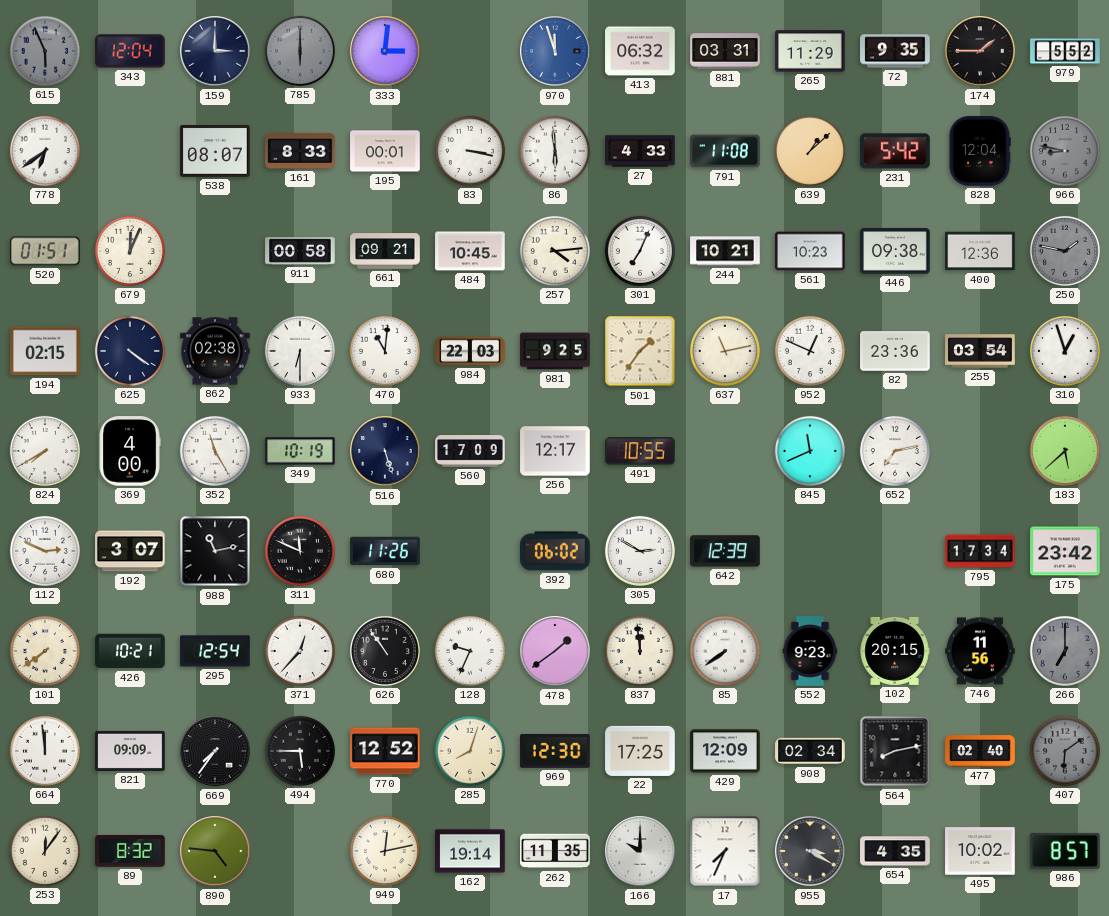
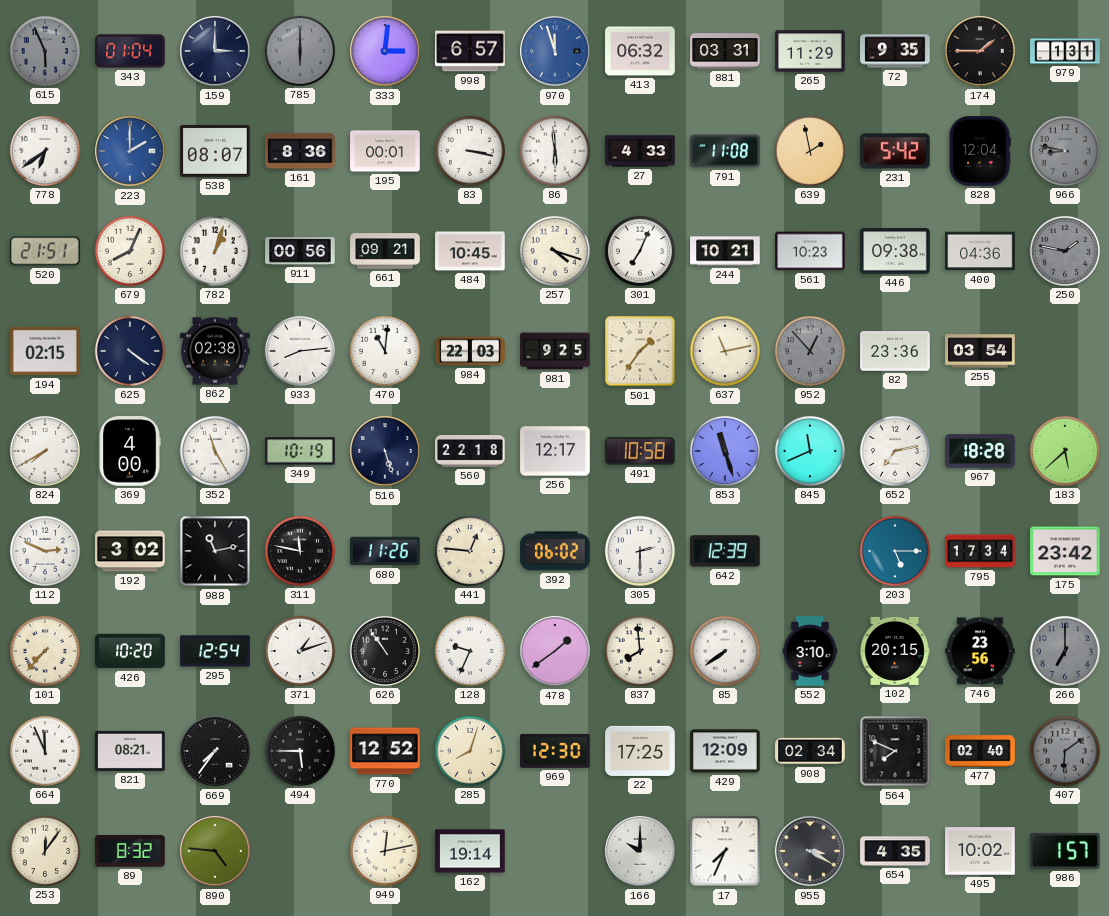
343: 12:04 -> 01:04
998: none -> 6:57
979: 5:52 -> 1:31
223: none -> 2:00
161: 8:33 -> 8:36
639: 1:08 -> 1:58
520: 01:51 -> 21:51
679: 12:04 -> 8:04
782: none -> 1:03
911: 00:58 -> 00:56
257: 4:14 -> 4:18
400: 12:36 -> 04:36
933: 6:30 -> 8:14
952: 12:49 -> 12:53
952 dial: white -> grey
310: 12:57 -> none
560: 17:09 -> 22:18
491: 10:55 -> 10:58
853: none -> 11:27
967: none -> 18:28
192: 3:07 -> 3:02
311: 11:49 -> 11:47
441: none -> 12:46
305: 2:50 -> 2:30
203: none -> 5:15
101: 7:39 -> 7:37
426: 10:21 -> 10:20
371: 12:37 -> 1:12
837: 11:59 -> 7:59
552: 9:23 -> 3:10
746: 11:56 -> 23:56
664: 11:59 -> 11:56
821: 09:09 -> 08:21
564: 8:13 -> 7:49
262: 11:35 -> none
986: 8:57 -> 1:57
